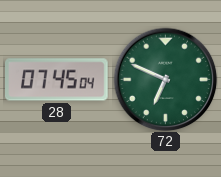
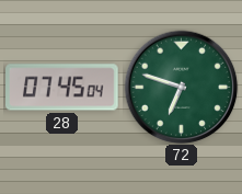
72: 6:49 -> 6:48
